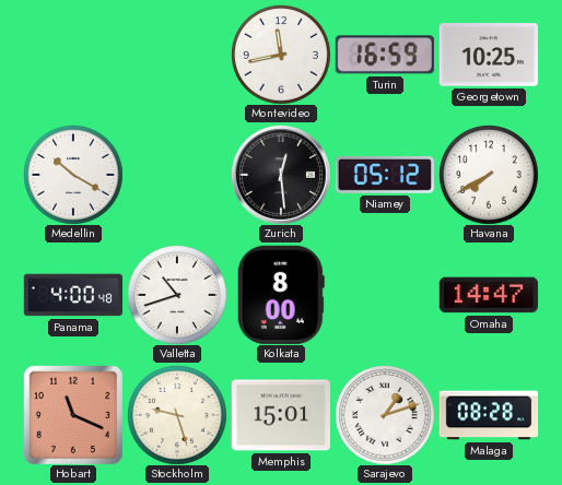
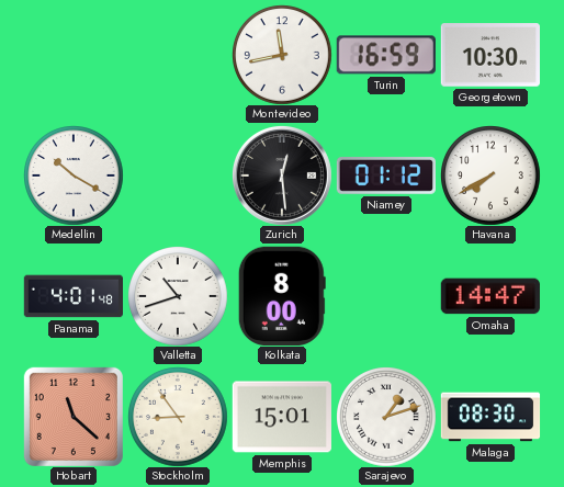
Georgetown: 10:25 -> 10:30
Niamey: 05:12 -> 01:12
Panama: 4:00 -> 4:01
Hobart: 11:19 -> 11:22
Stockholm: 9:27 -> 8:54
Malaga: 08:28 -> 08:30
